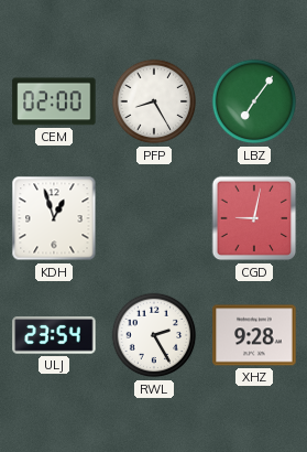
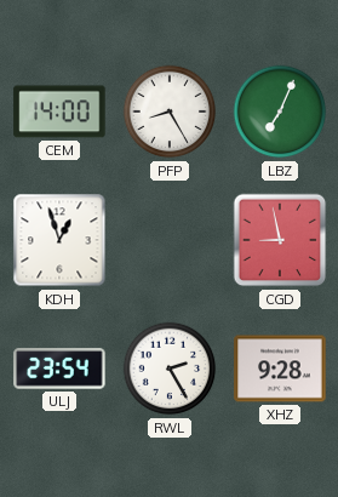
CEM: 02:00 -> 14:00
LBZ: 7:06 -> 7:04
CGD: 9:02 -> 8:58
